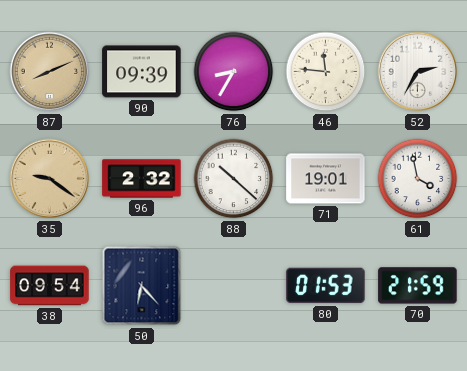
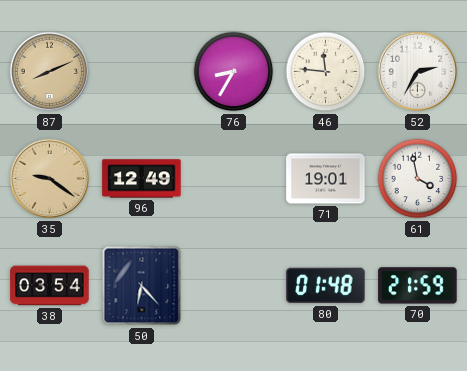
90: 09:39 -> none
96: 2:32 -> 12:49
88: 10:22 -> none
38: 09:54 -> 03:54
80: 01:53 -> 01:48
